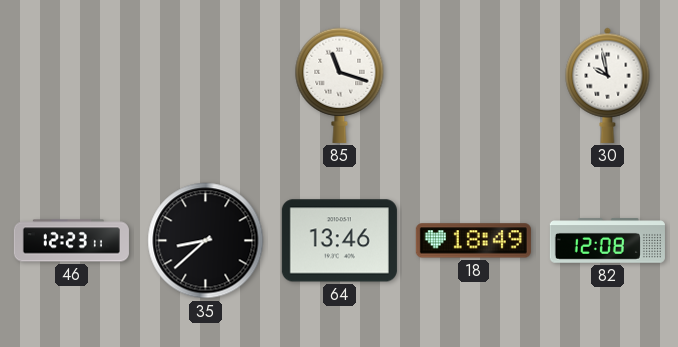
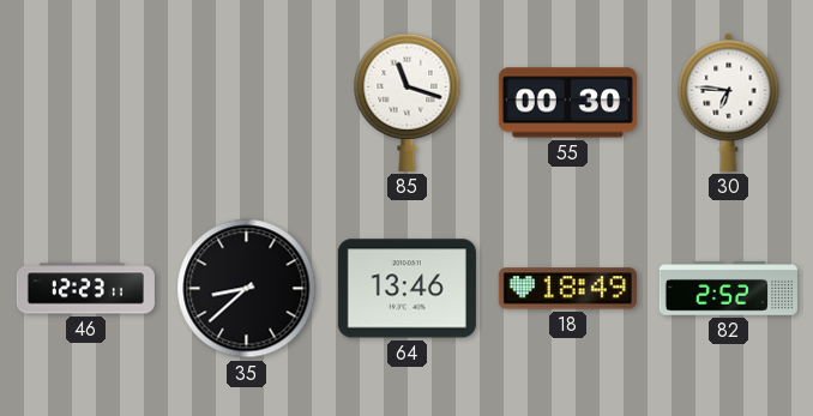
55: none -> 00:30
30: 9:58 -> 6:46
82: 12:08 -> 2:52
